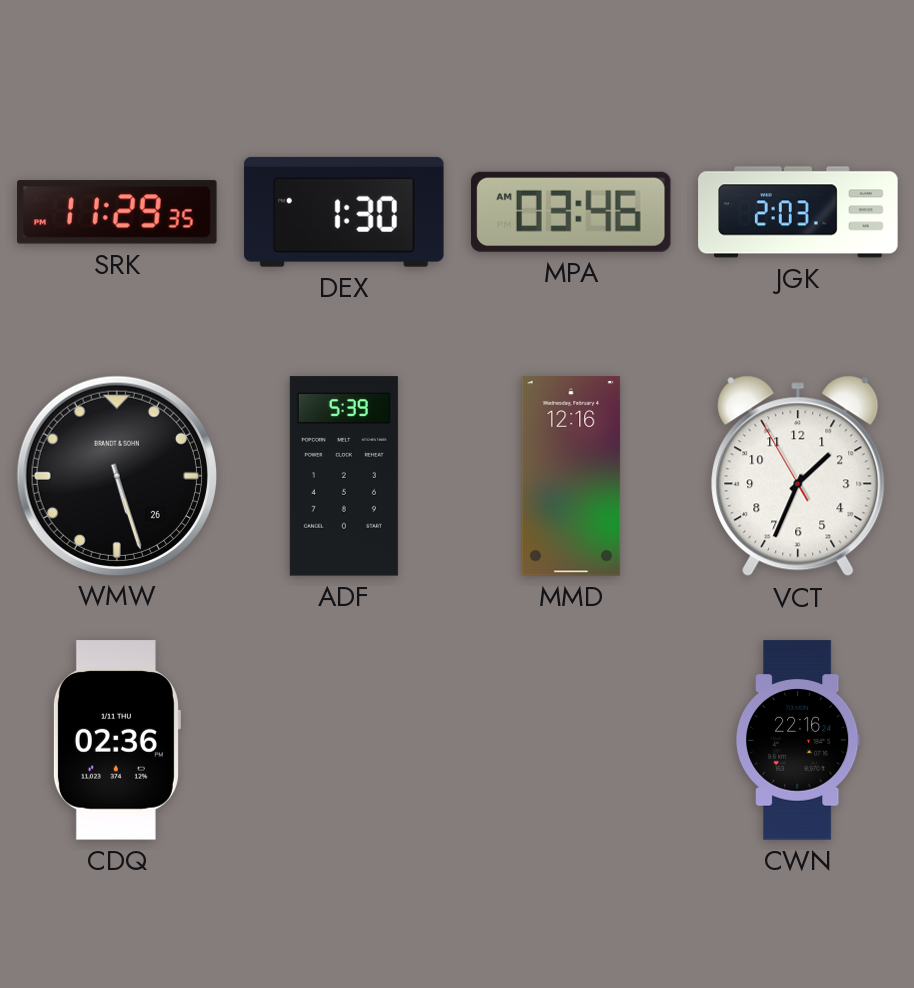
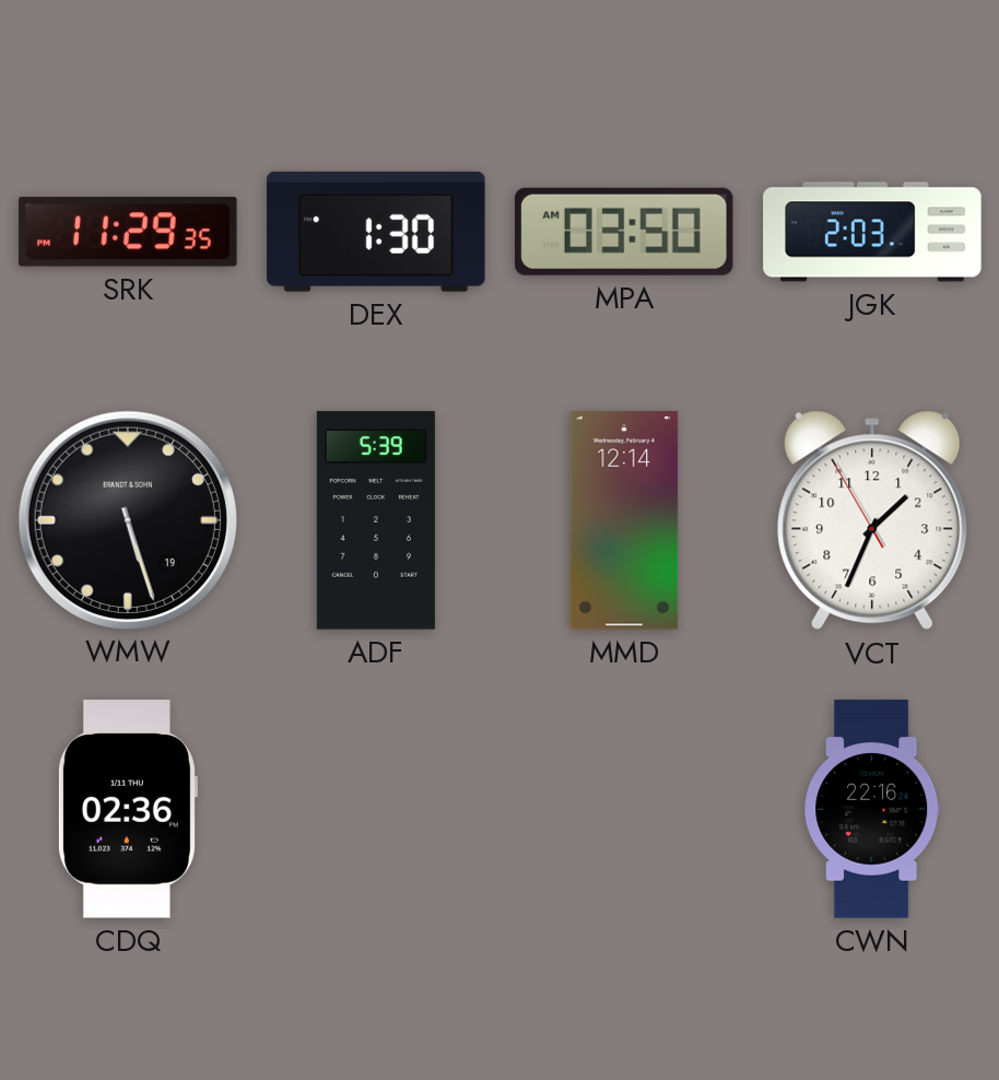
MPA: 03:46 -> 03:50
WMW date: 26 -> 19
MMD: 12:16 -> 12:14
